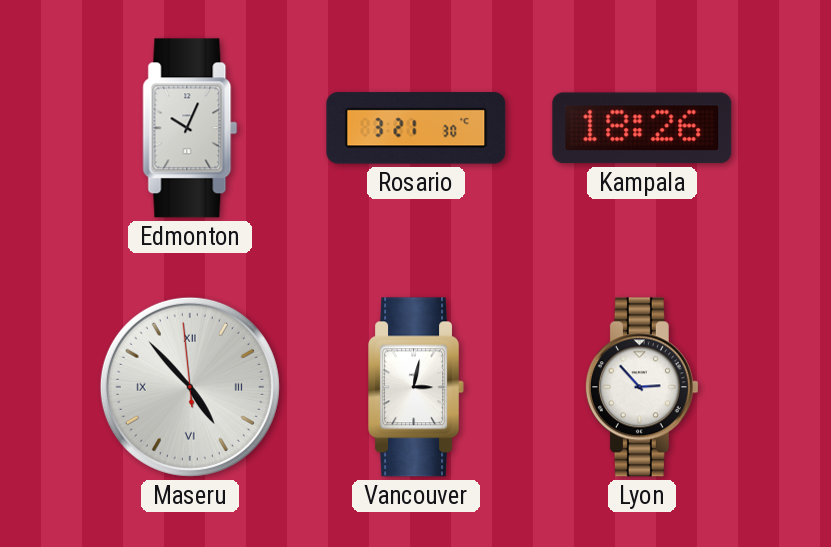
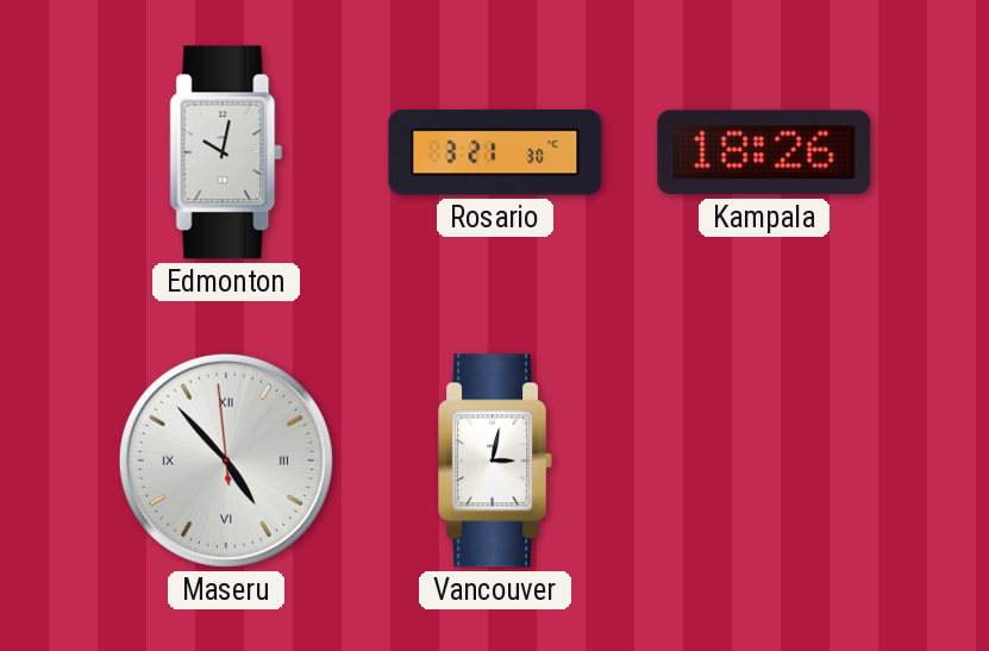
Edmonton: 10:04 -> 10:02
Lyon: 2:53 -> none
